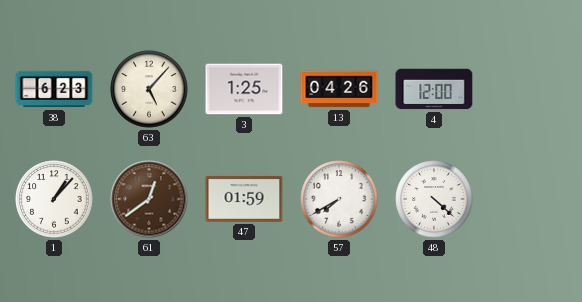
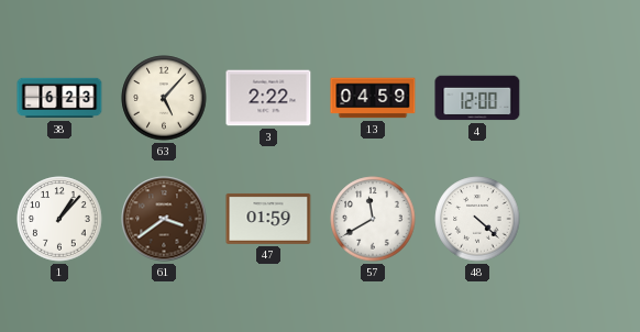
3: 1:25 -> 2:22
13: 04:26 -> 04:59
61: 12:39 -> 3:39
57: 7:40 -> 11:40
